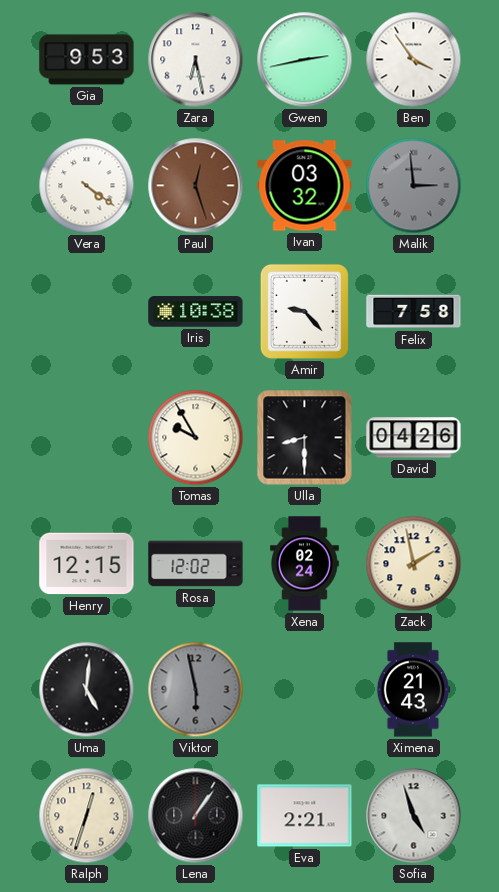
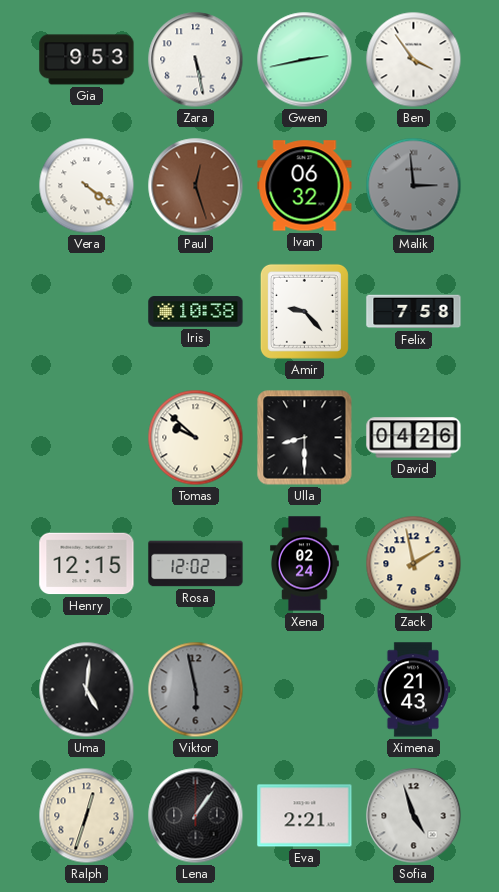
Zara: 6:28 -> 5:28
Ivan: 03:32 -> 06:32
Tomas: 9:55 -> 9:52
